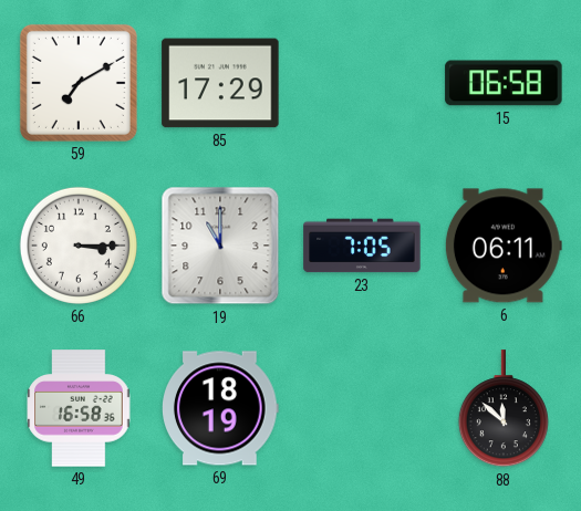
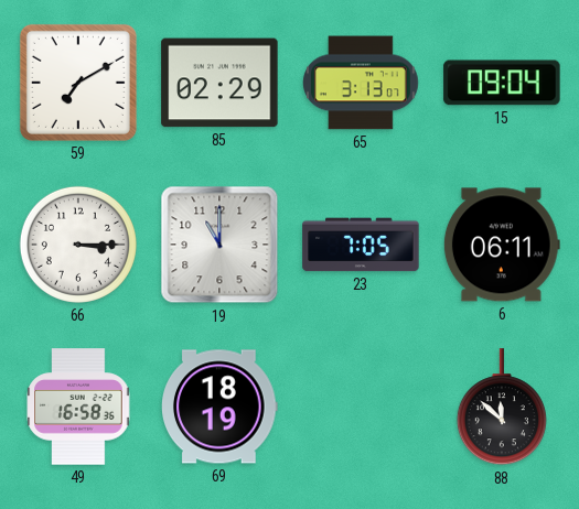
85: 17:29 -> 02:29
65: none -> 3:13
15: 06:58 -> 09:04
